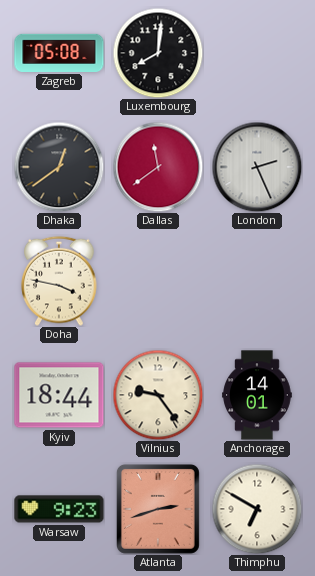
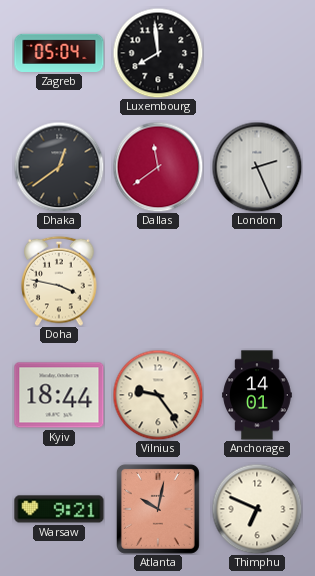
Zagreb: 05:08 -> 05:04
Luxembourg: 8:01 -> 7:59
Warsaw: 9:23 -> 9:21
Atlanta: 2:42 -> 10:02
Thimphu: 6:50 -> 6:49
